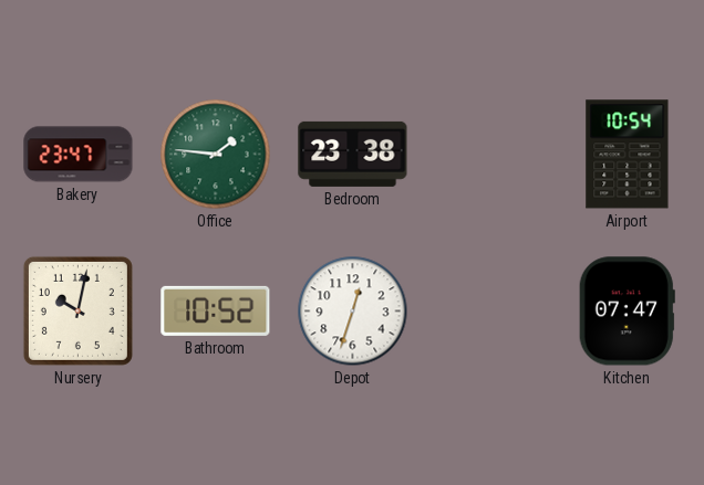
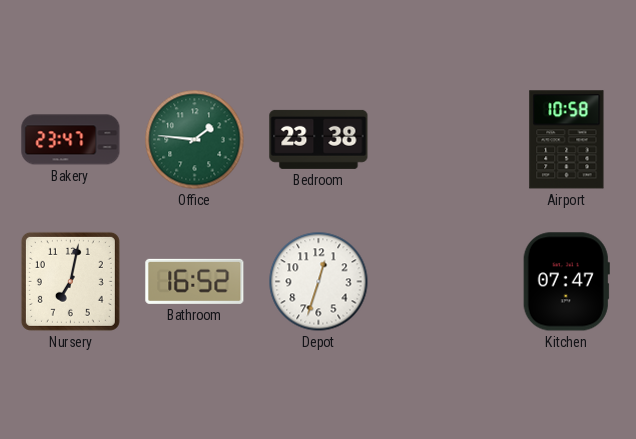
Airport: 10:54 -> 10:58
Nursery: 10:02 -> 7:02
Bathroom: 10:52 -> 16:52
